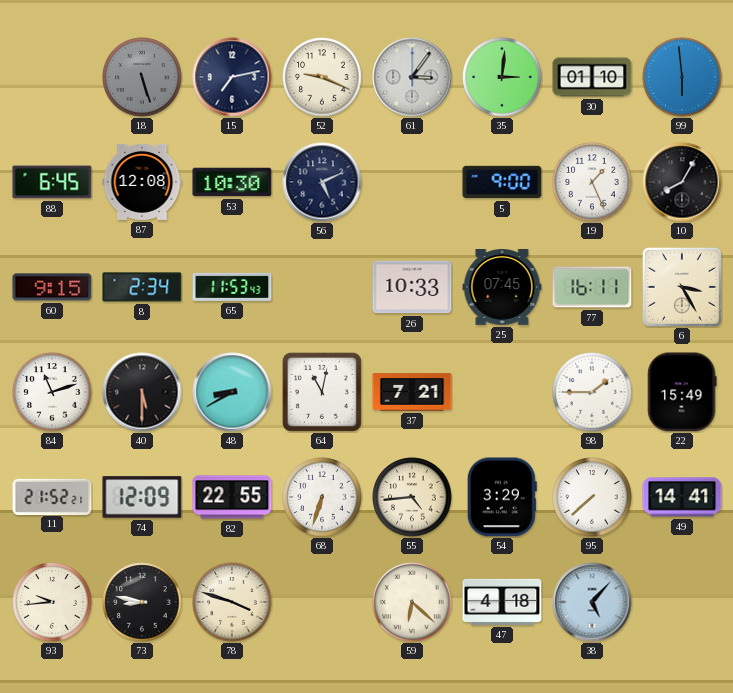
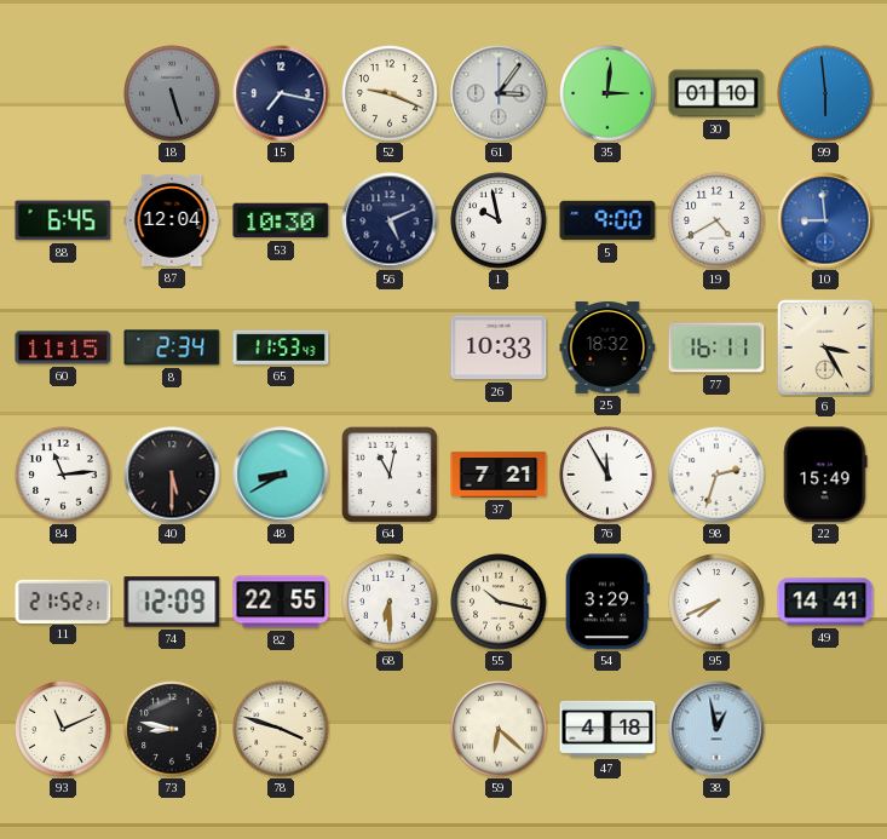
15: 7:13 -> 7:17
87: 12:08 -> 12:04
1: none -> 9:58
19: 1:26 -> 4:40
10: 8:05 -> 8:59
10 dial: black -> blue
60: 9:15 -> 11:15
25: 07:45 -> 18:32
84: 11:12 -> 11:14
76: none -> 11:55
98: 1:45 -> 2:33
68: 6:33 -> 6:30
55: 4:44 -> 10:17
95: 7:38 -> 7:41
93: 9:44 -> 11:11
38: 5:07 -> 12:58
